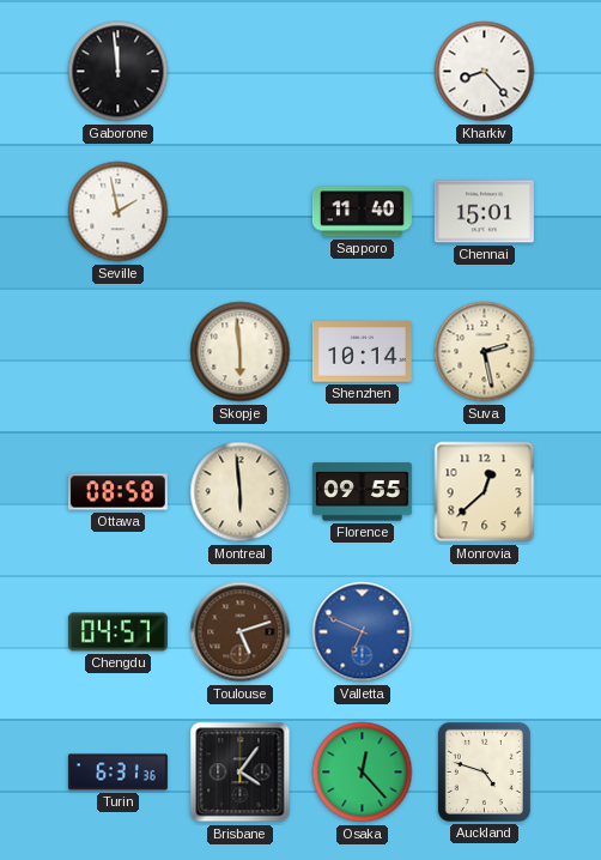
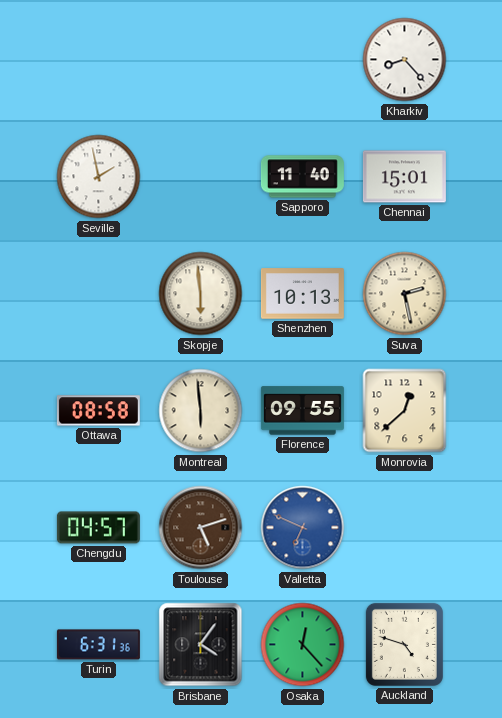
Gaborone: 11:59 -> none
Shenzhen: 10:14 -> 10:13
